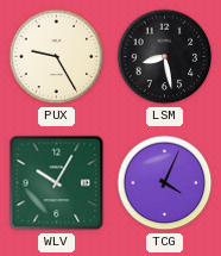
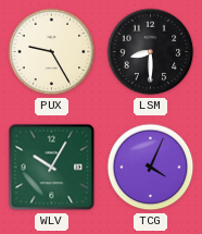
LSM: 8:28 -> 8:30
